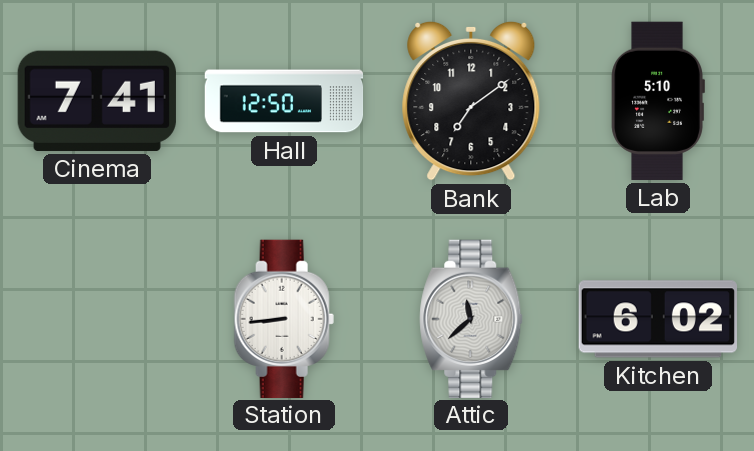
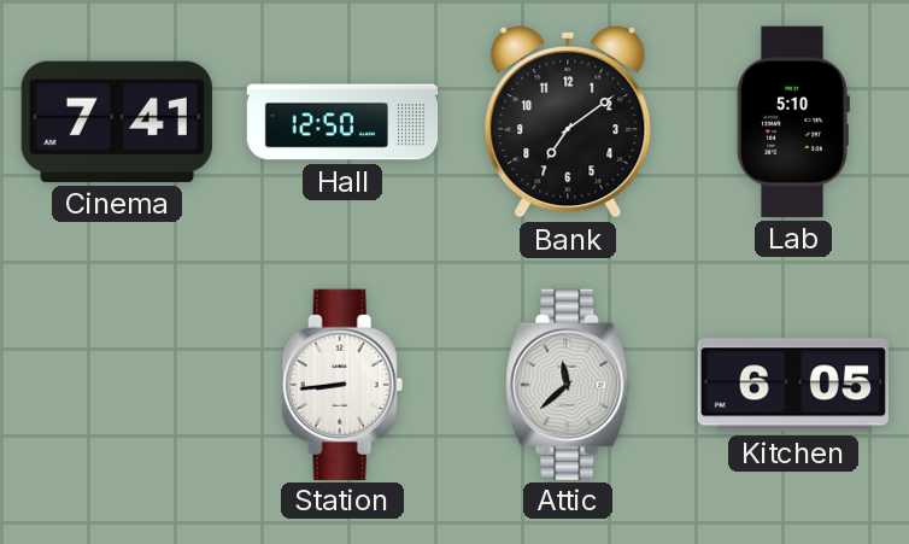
Kitchen: 6:02 -> 6:05
